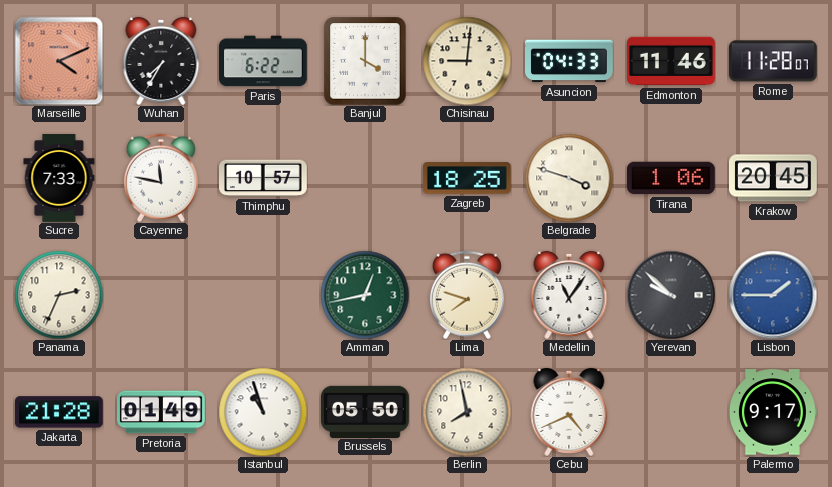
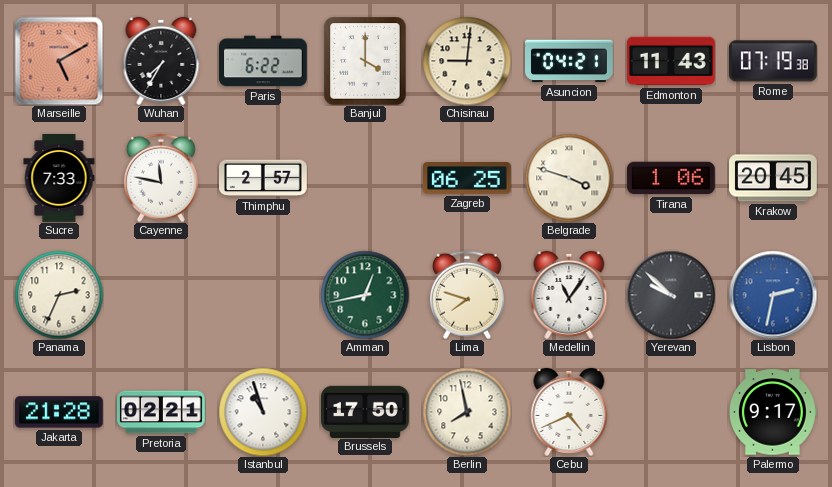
Marseille: 4:11 -> 5:10
Asuncion: 04:33 -> 04:21
Edmonton: 11:46 -> 11:43
Rome: 11:28 -> 07:19
Thimphu: 10:57 -> 2:57
Zagreb: 18:25 -> 06:25
Lisbon: 1:45 -> 2:32
Pretoria: 01:49 -> 02:21
Brussels: 05:50 -> 17:50
